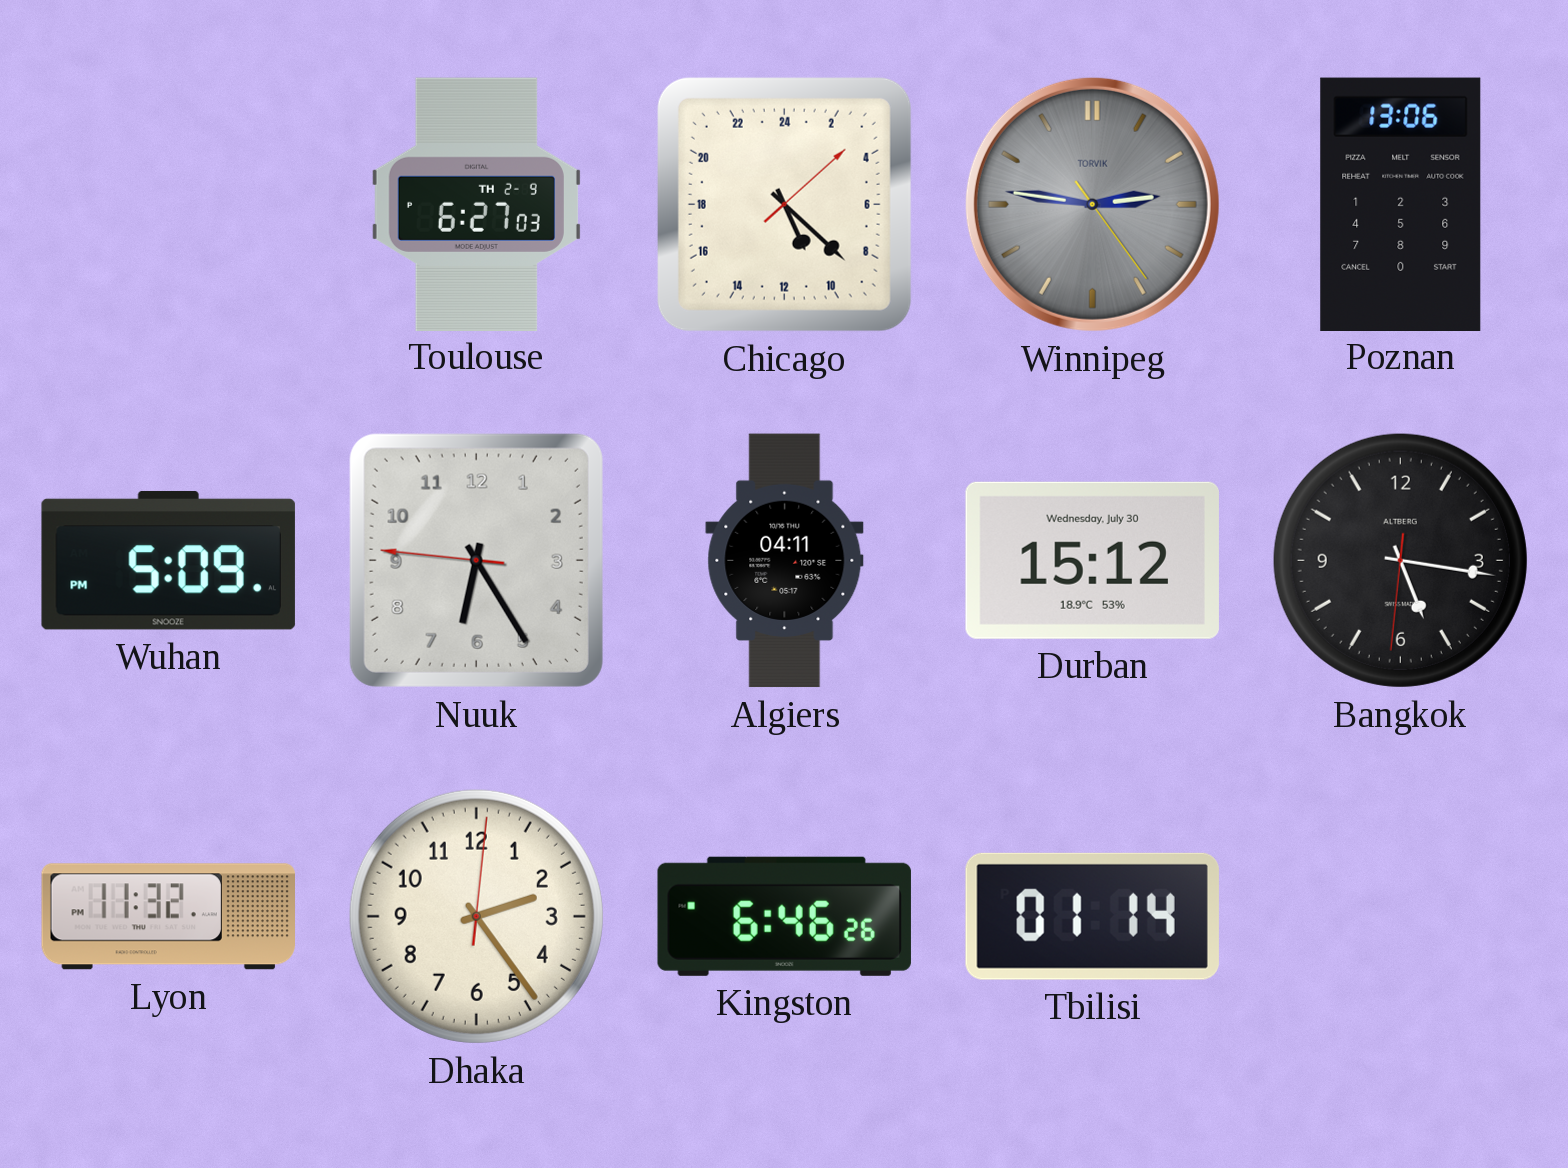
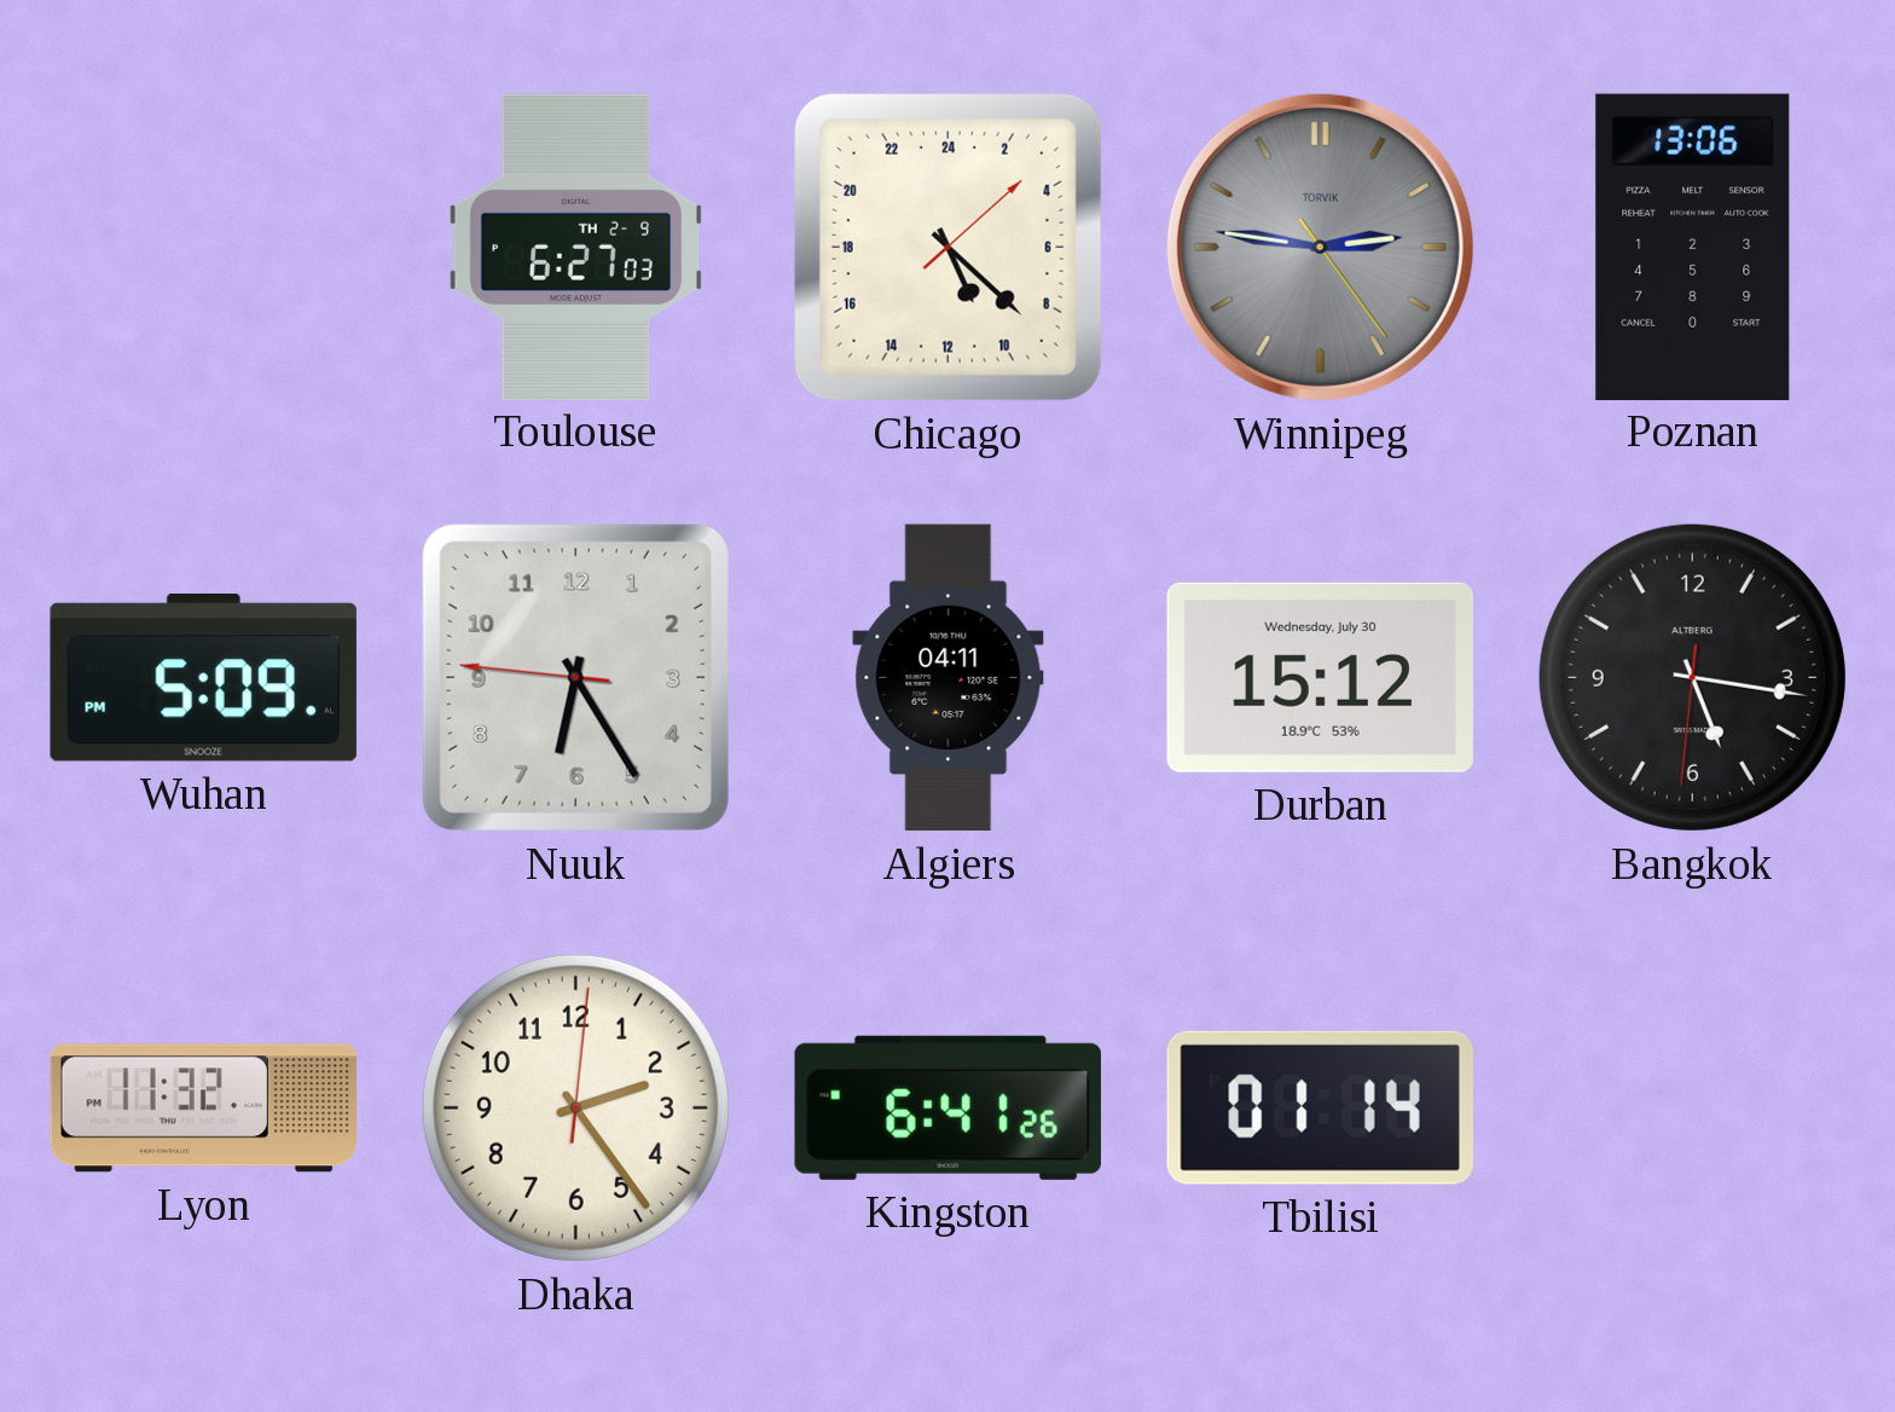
Kingston: 6:46 -> 6:41
